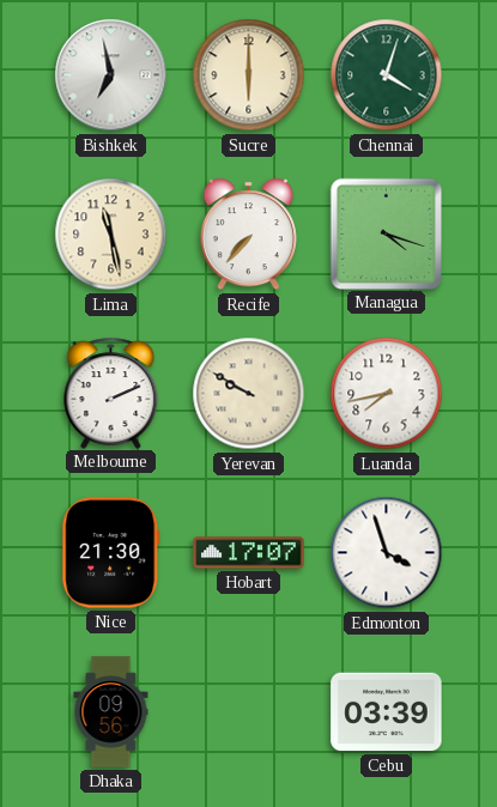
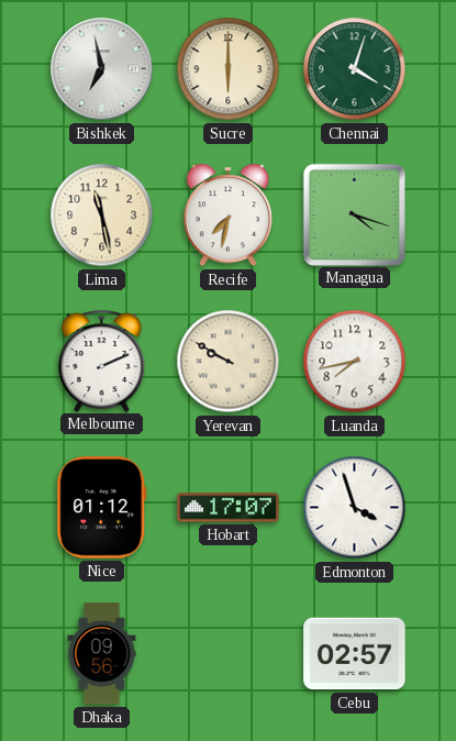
Recife: 7:37 -> 7:32
Nice: 21:30 -> 01:12
Cebu: 03:39 -> 02:57
